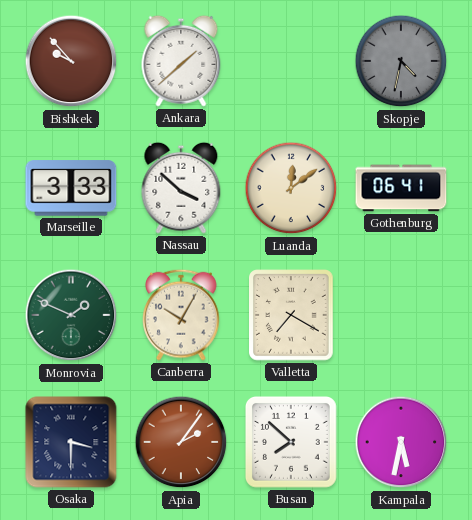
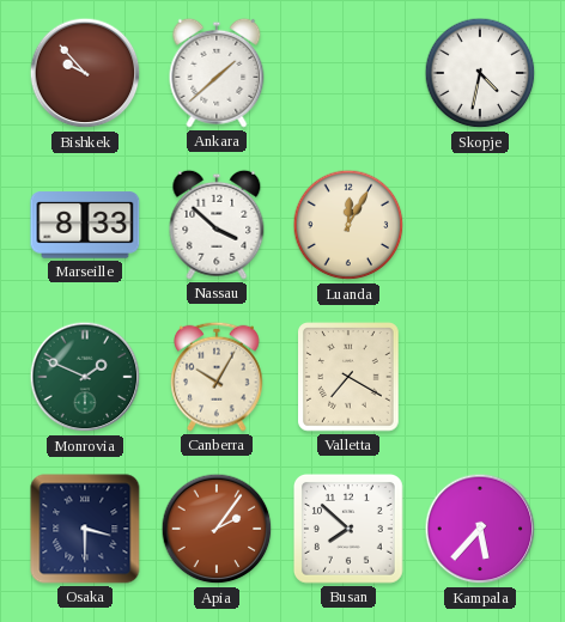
Skopje dial: grey -> white
Marseille: 3:33 -> 8:33
Luanda: 12:09 -> 12:05
Gothenburg: 06:41 -> none
Kampala: 5:32 -> 5:37
